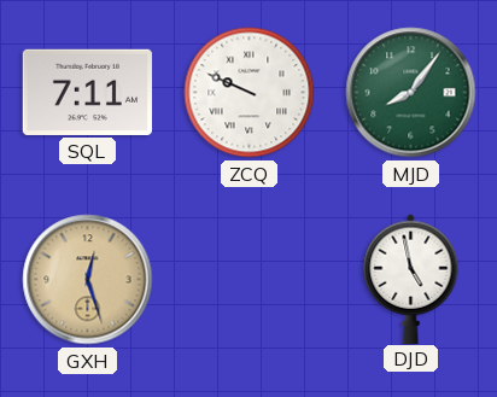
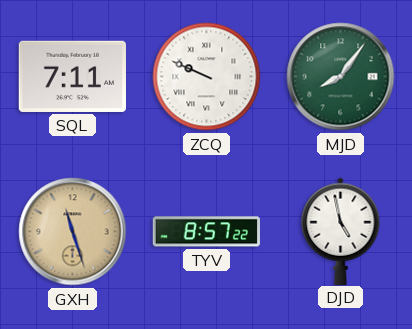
GXH: 12:27 -> 11:27
TYV: none -> 8:57
